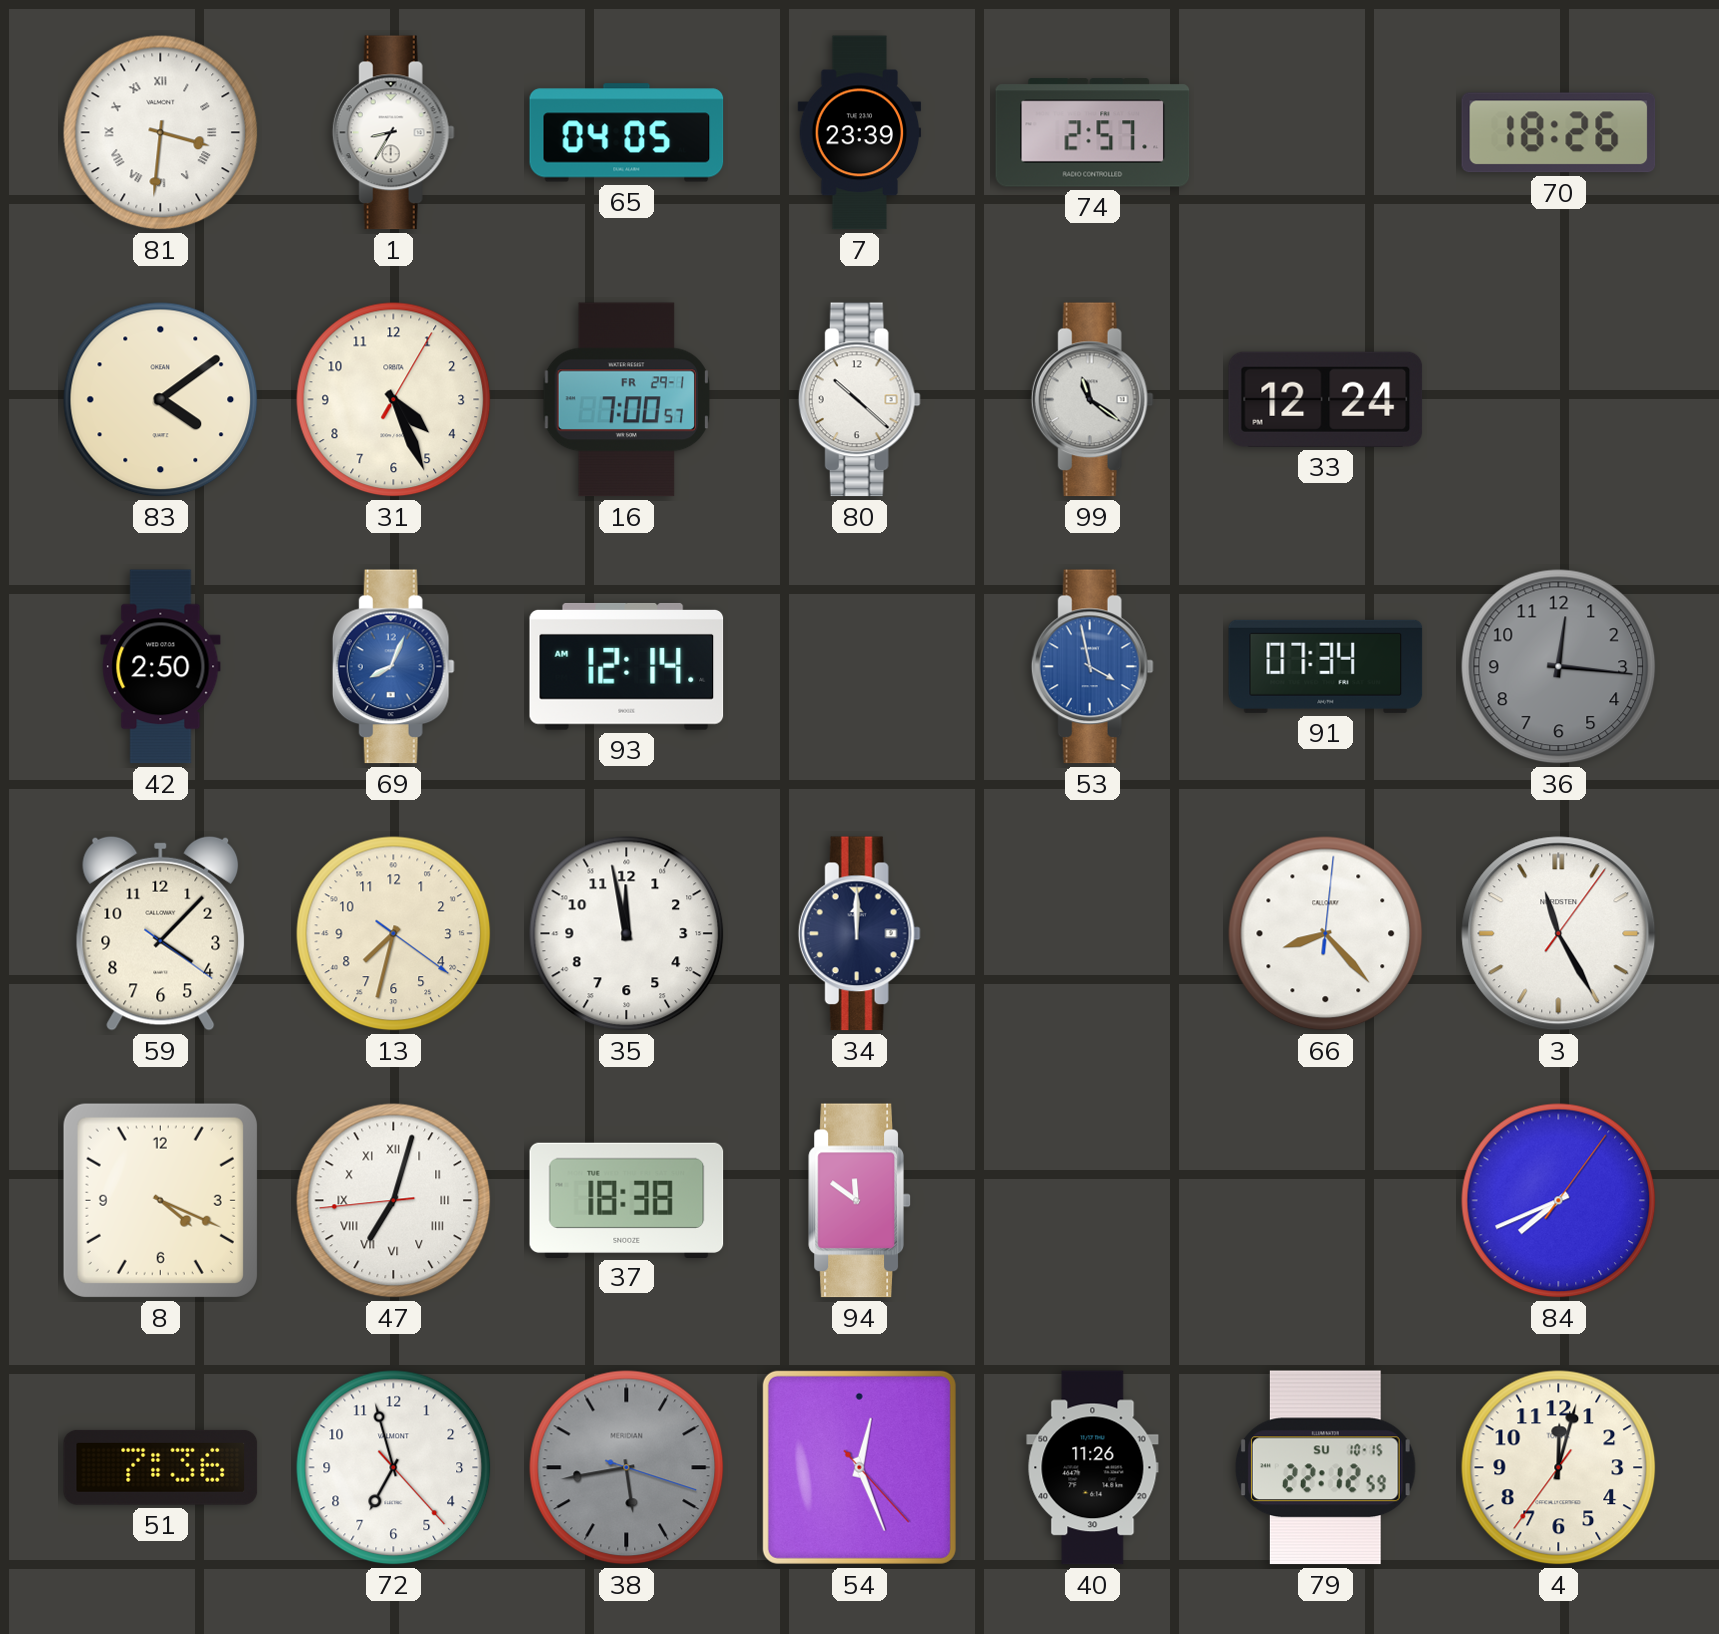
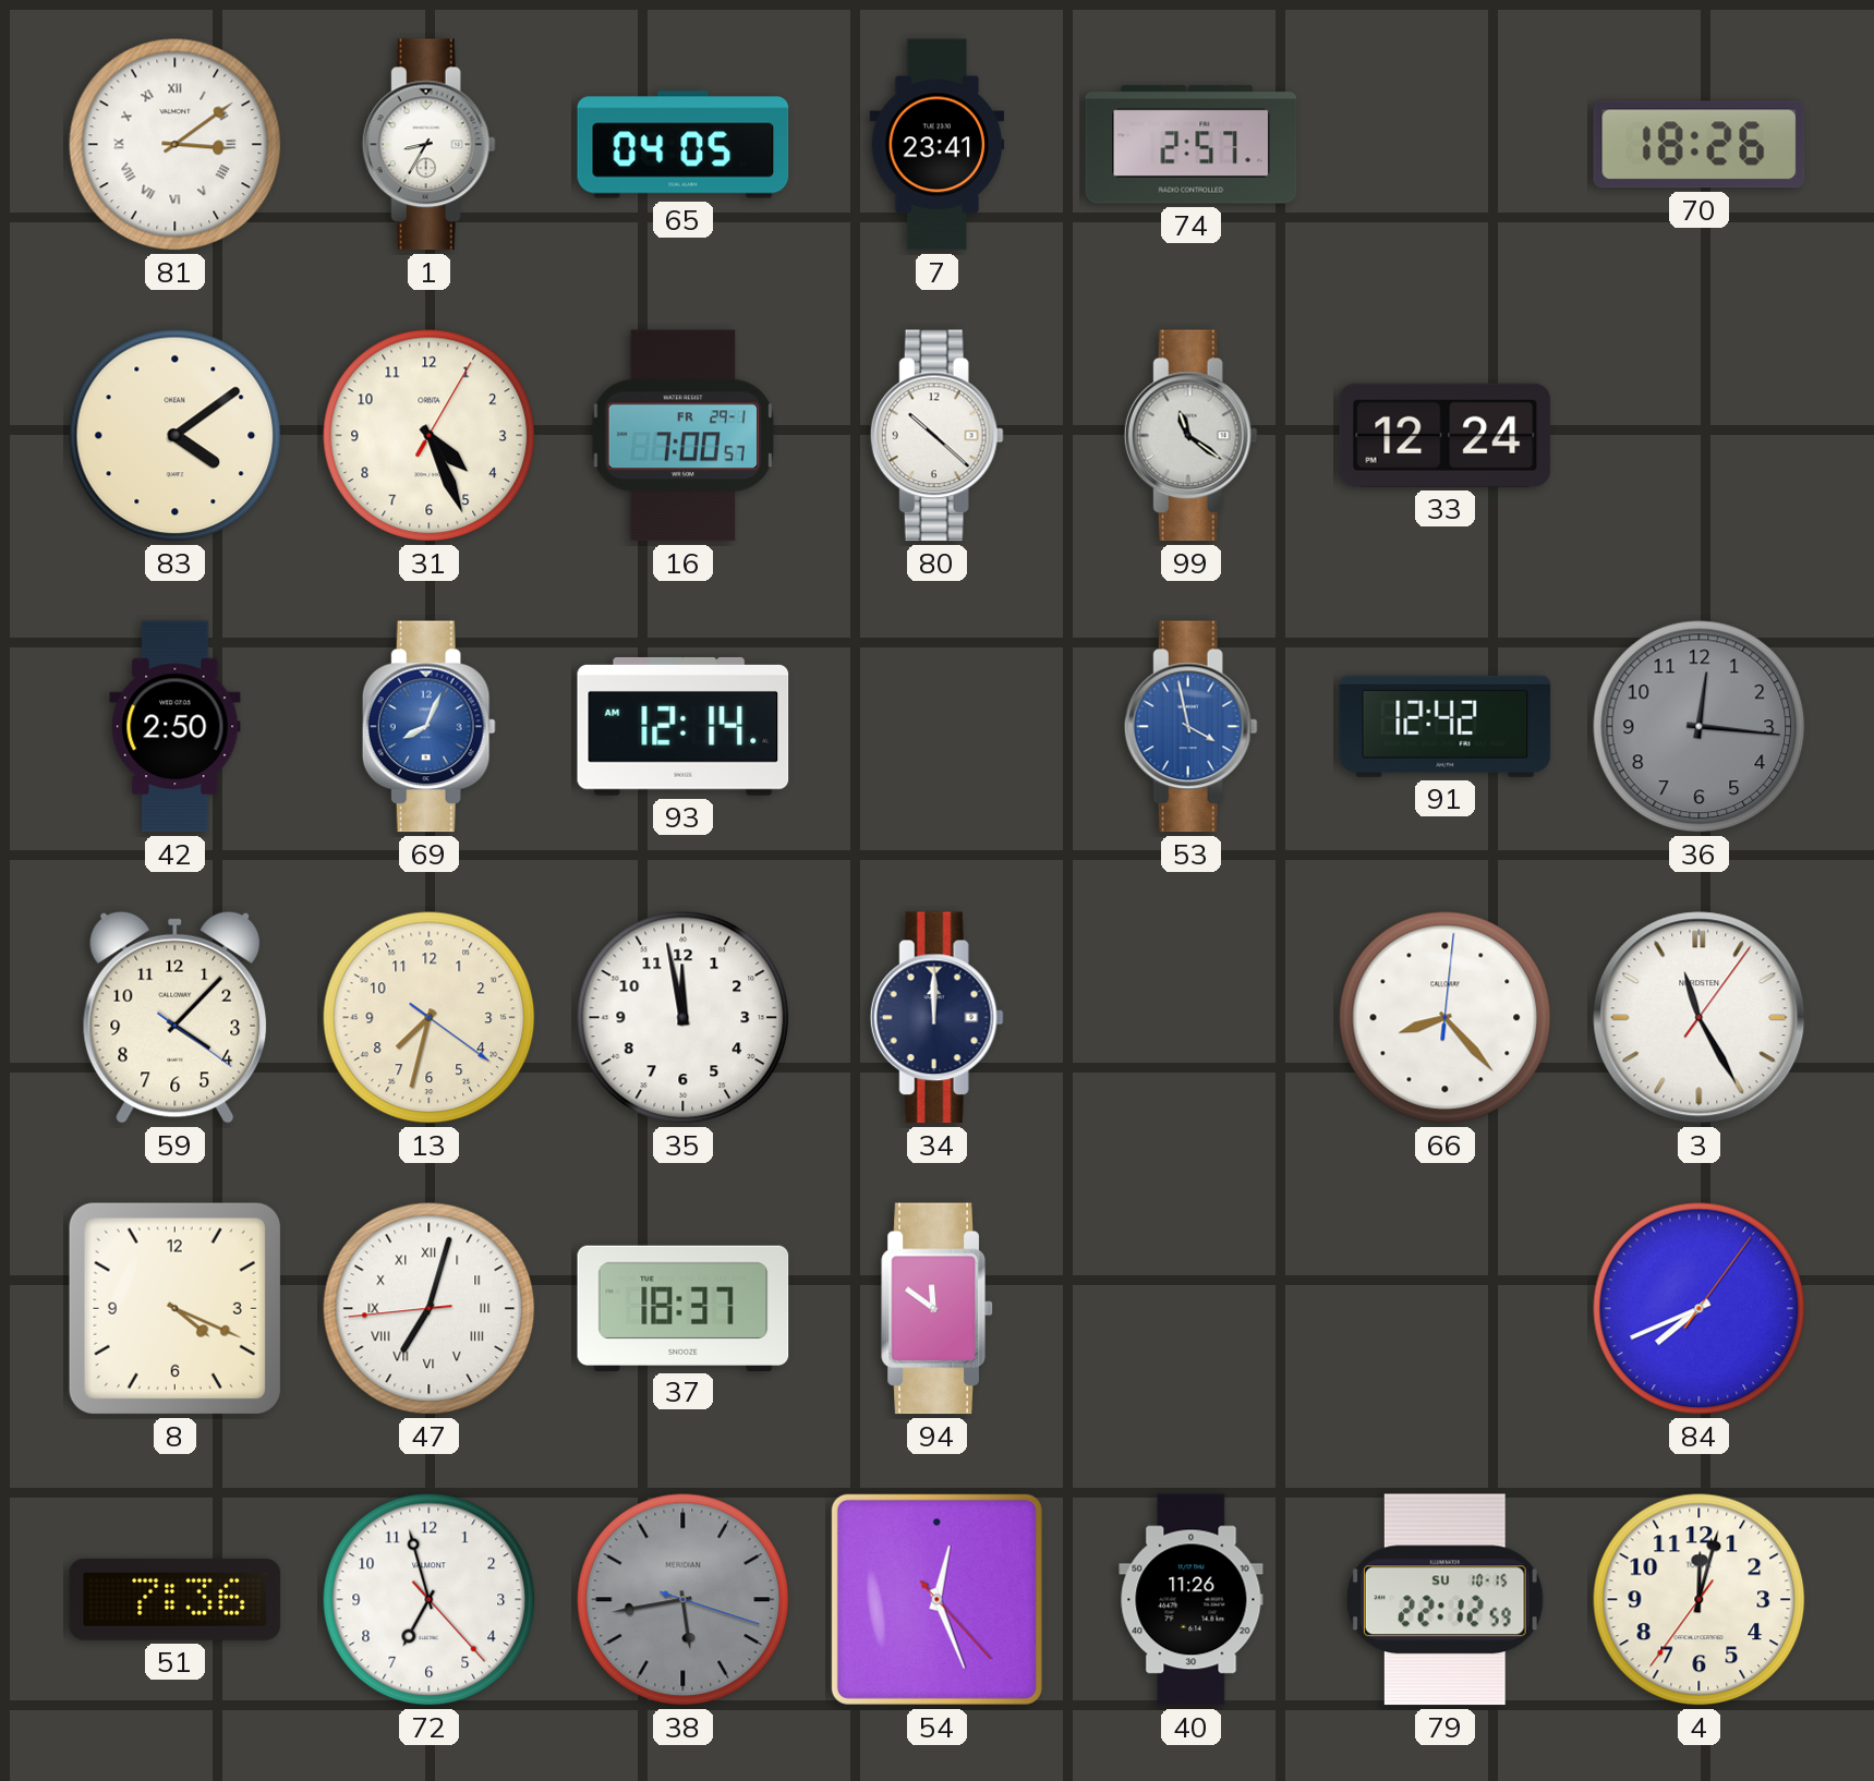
81: 3:31 -> 3:09
7: 23:39 -> 23:41
91: 07:34 -> 12:42
37: 18:38 -> 18:37
